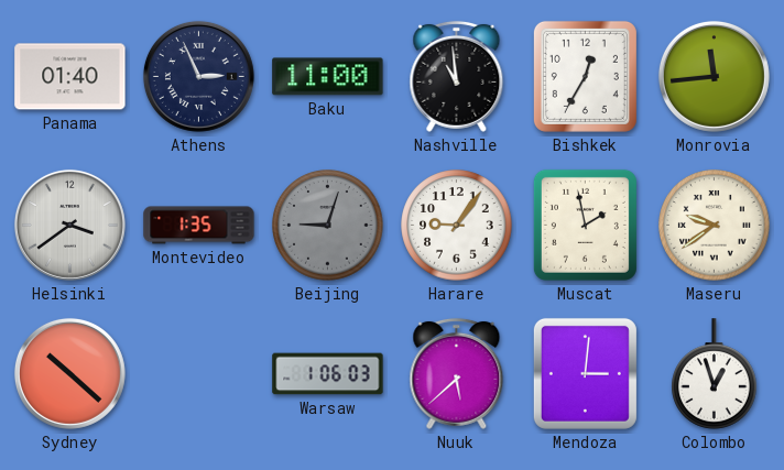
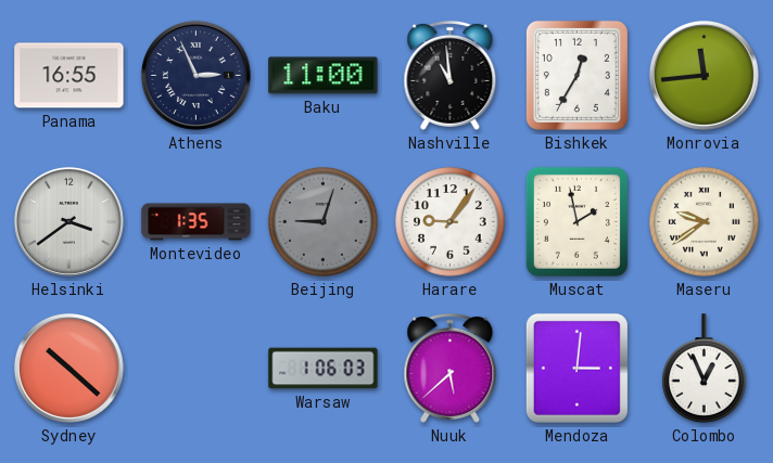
Panama: 01:40 -> 16:55
Colombo: 12:57 -> 12:56
